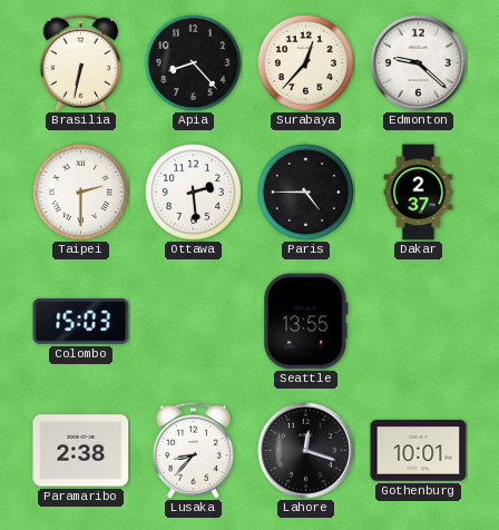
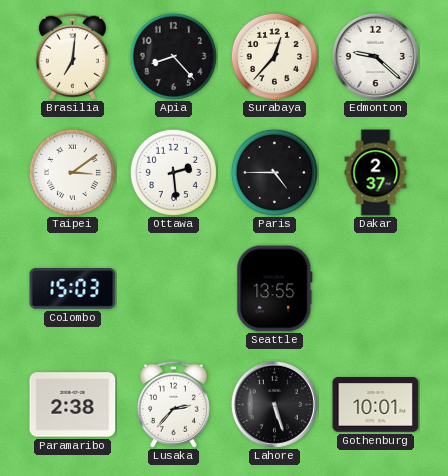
Brasilia: 6:32 -> 7:01
Taipei: 2:30 -> 3:09
Lusaka: 8:37 -> 2:37
Lahore: 12:18 -> 5:27
